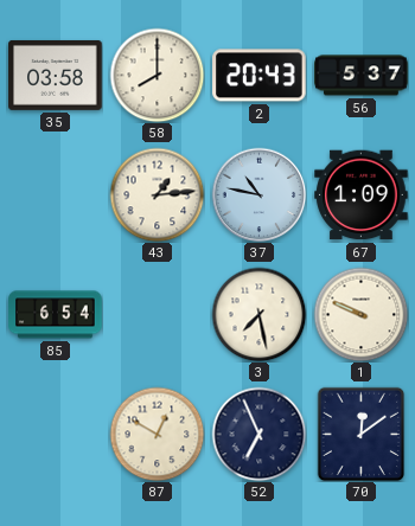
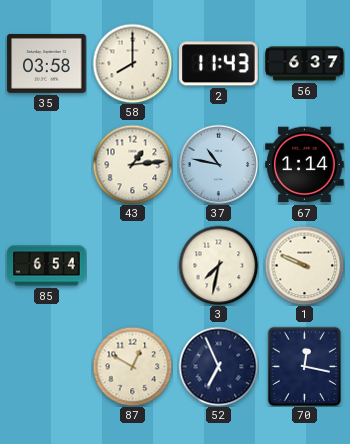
2: 20:43 -> 11:43
56: 5:37 -> 6:37
67: 1:09 -> 1:14
3: 7:28 -> 7:32
70: 12:09 -> 12:17
